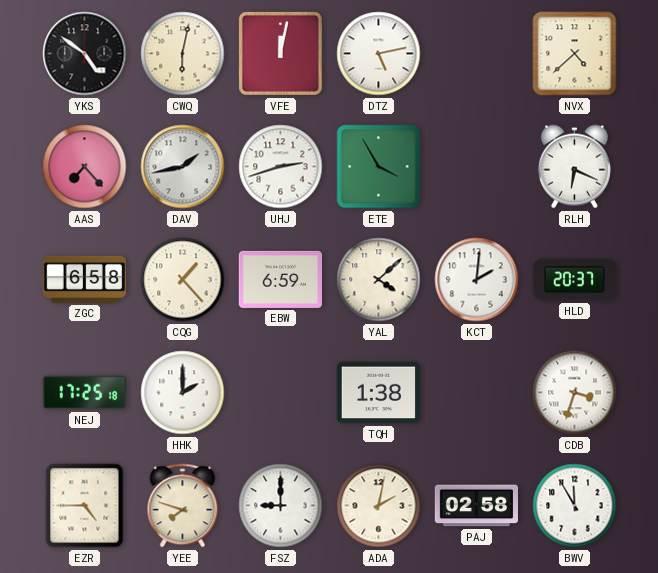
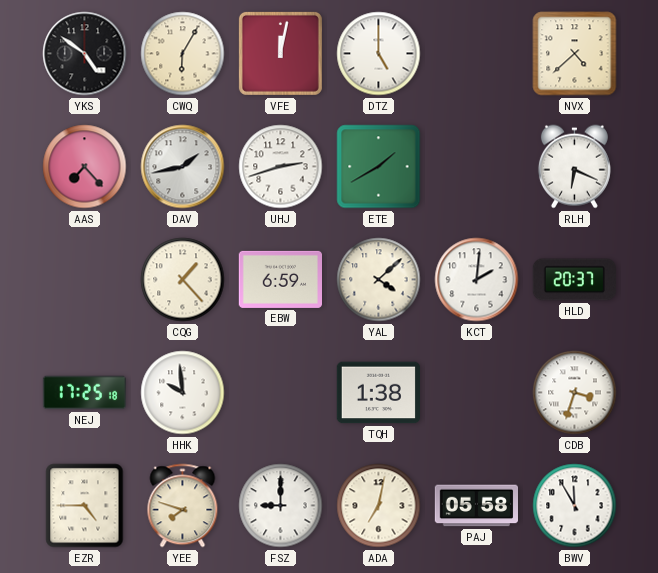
CWQ: 6:02 -> 6:05
DTZ: 5:13 -> 5:00
ETE: 3:55 -> 1:40
ZGC: 6:58 -> none
HHK: 2:00 -> 9:59
ADA: 2:02 -> 7:02
PAJ: 02:58 -> 05:58
